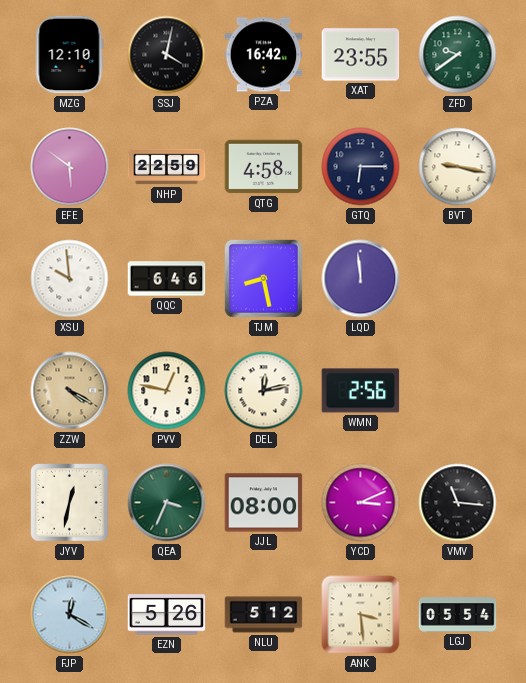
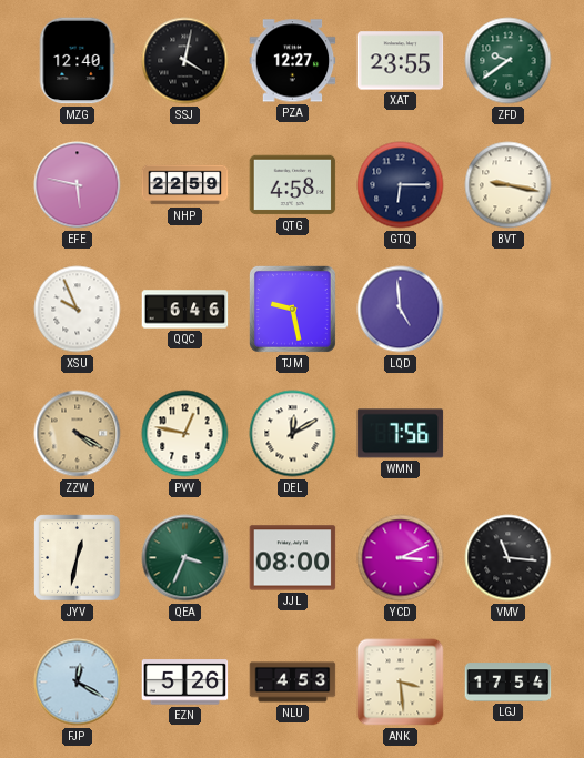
MZG: 12:10 -> 12:40
PZA: 16:42 -> 12:27
EFE: 5:51 -> 5:47
XSU: 9:59 -> 9:56
TJM: 8:28 -> 9:28
LQD: 11:59 -> 4:59
DEL: 12:13 -> 12:10
WMN: 2:56 -> 7:56
NLU: 5:12 -> 4:53
LGJ: 05:54 -> 17:54
